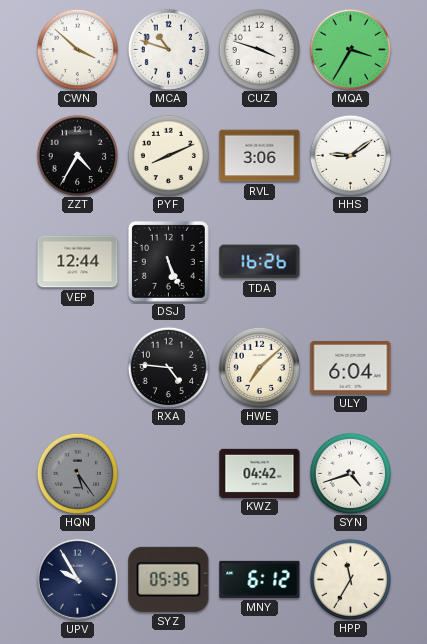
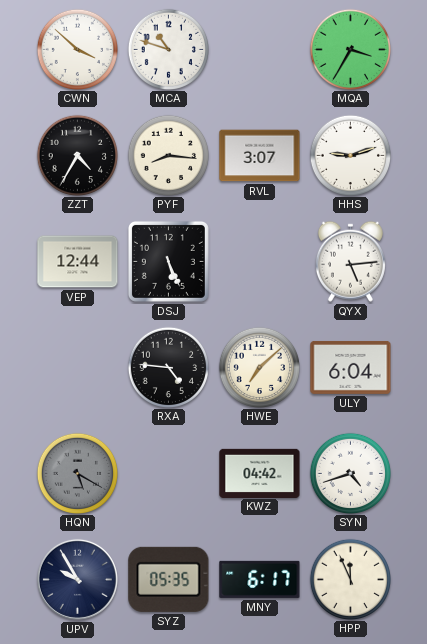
CUZ: 3:48 -> none
PYF: 8:11 -> 8:16
RVL: 3:06 -> 3:07
HHS: 9:09 -> 9:12
TDA: 16:26 -> none
QYX: none -> 5:14
HQN: 5:24 -> 5:20
MNY: 6:12 -> 6:17
HPP: 11:35 -> 11:56
